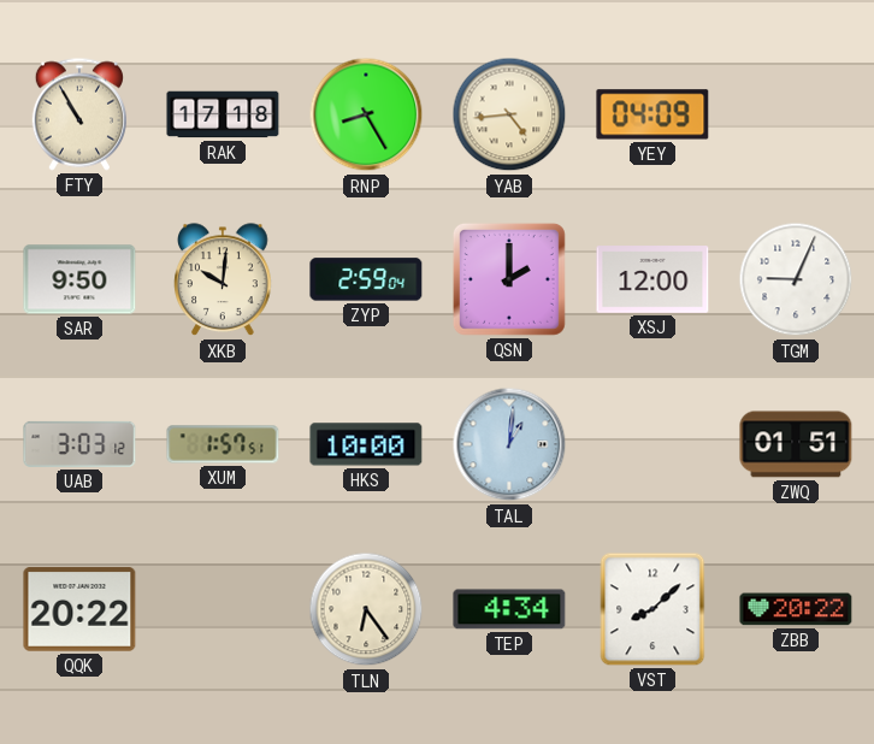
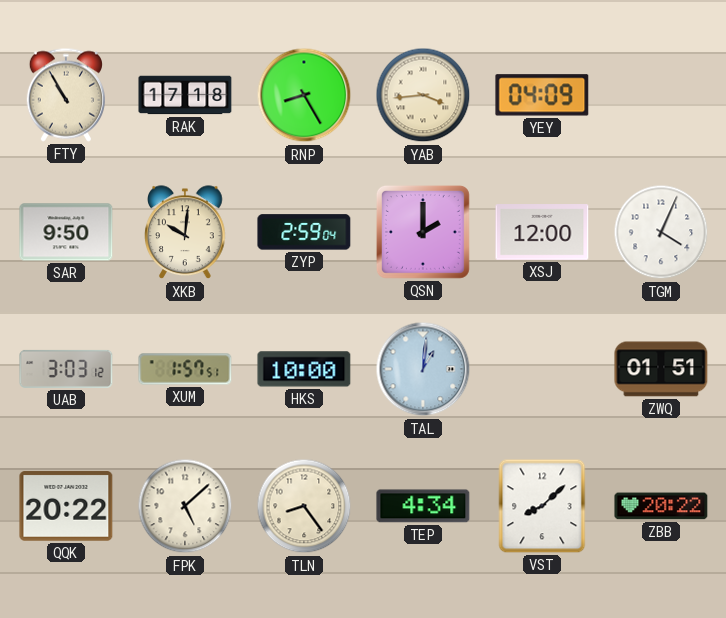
YAB: 4:44 -> 3:44
TGM: 9:04 -> 4:04
FPK: none -> 5:08
TLN: 6:24 -> 8:24
